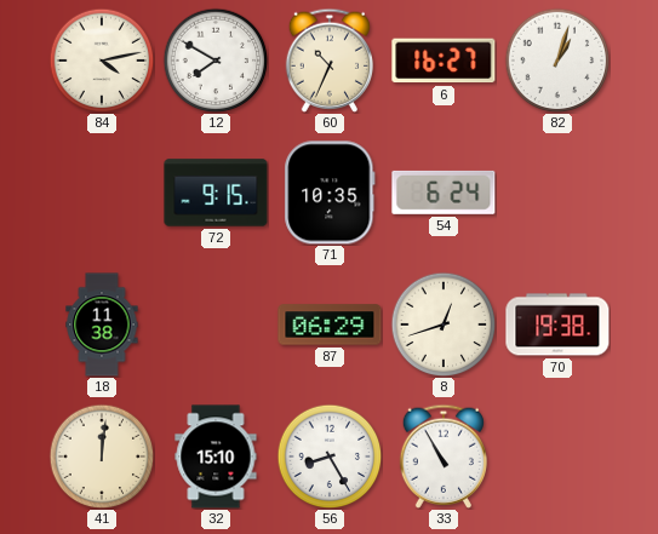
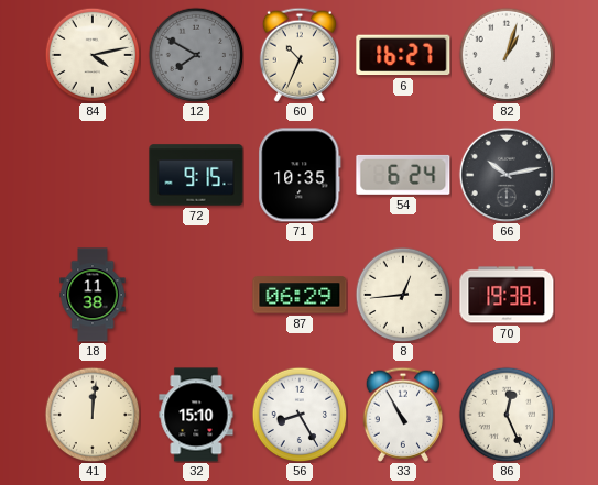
12 dial: white -> grey
66: none -> 10:13
8: 12:42 -> 12:44
86: none -> 12:26
